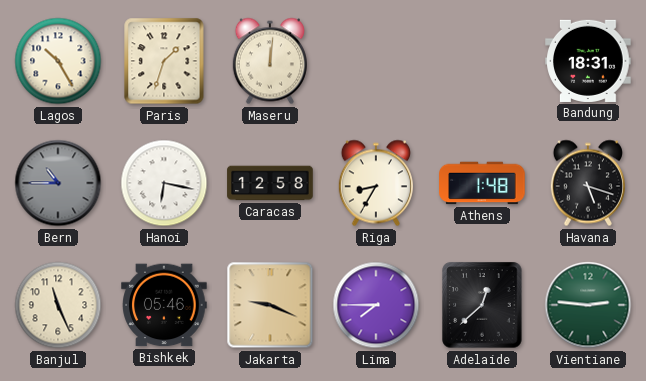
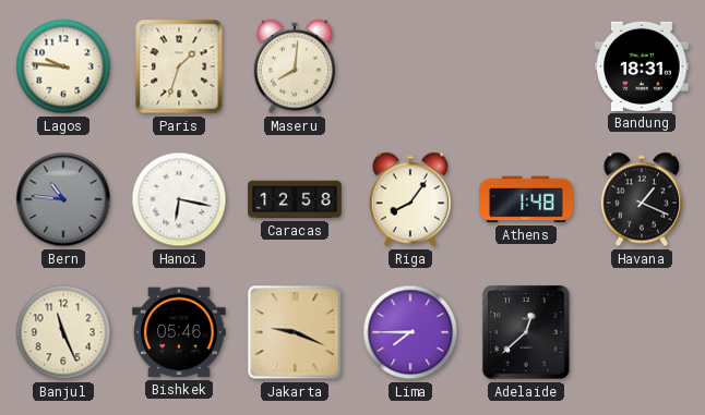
Lagos: 10:25 -> 9:46
Maseru: 12:01 -> 8:01
Bern: 10:45 -> 10:46
Riga: 8:35 -> 8:06
Havana: 5:18 -> 1:19
Vientiane: 2:46 -> none
